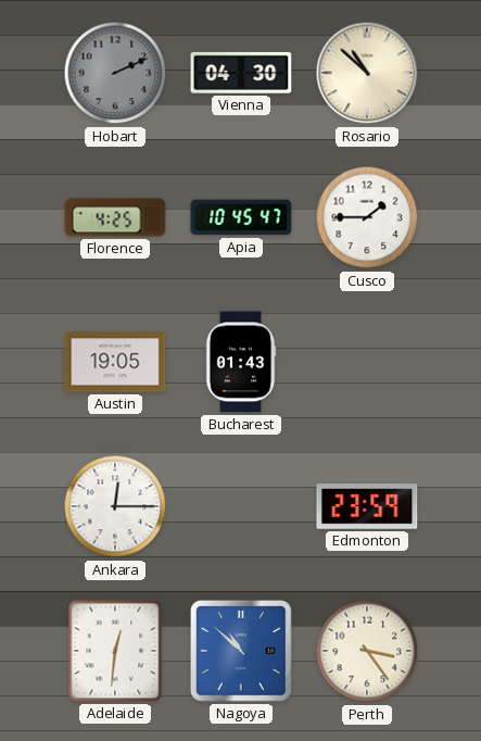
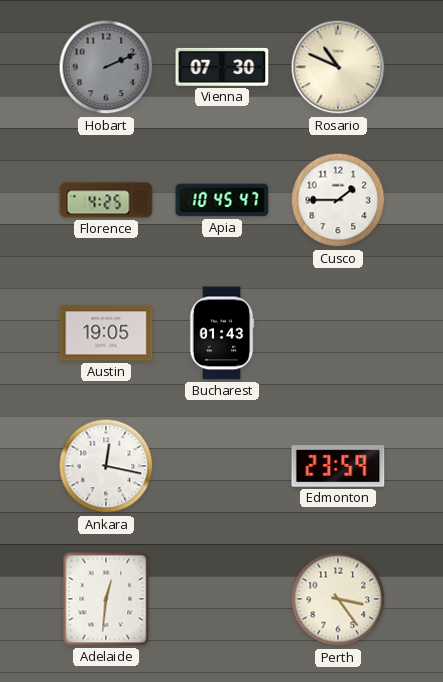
Vienna: 04:30 -> 07:30
Rosario: 10:52 -> 10:49
Ankara: 12:15 -> 12:17
Nagoya: 10:52 -> none
